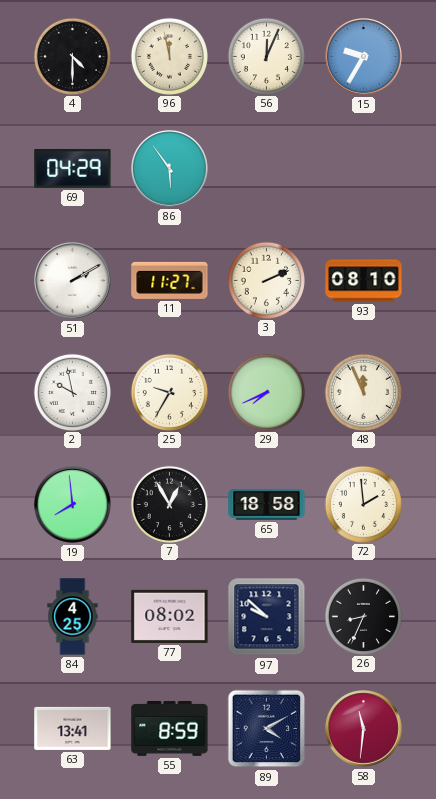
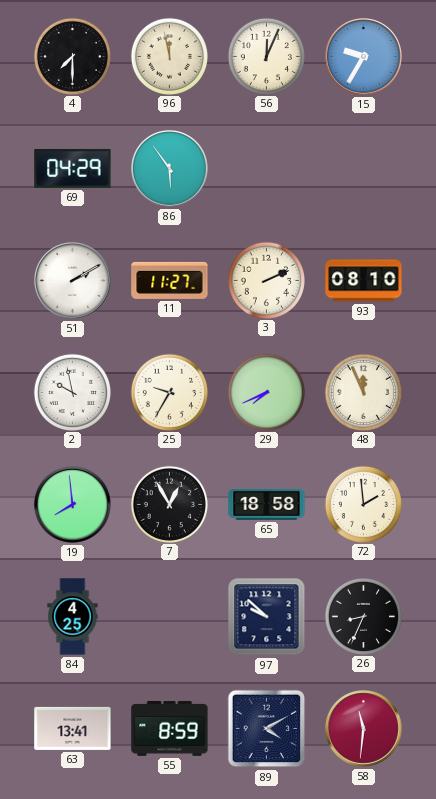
4: 4:30 -> 7:30
77: 08:02 -> none
